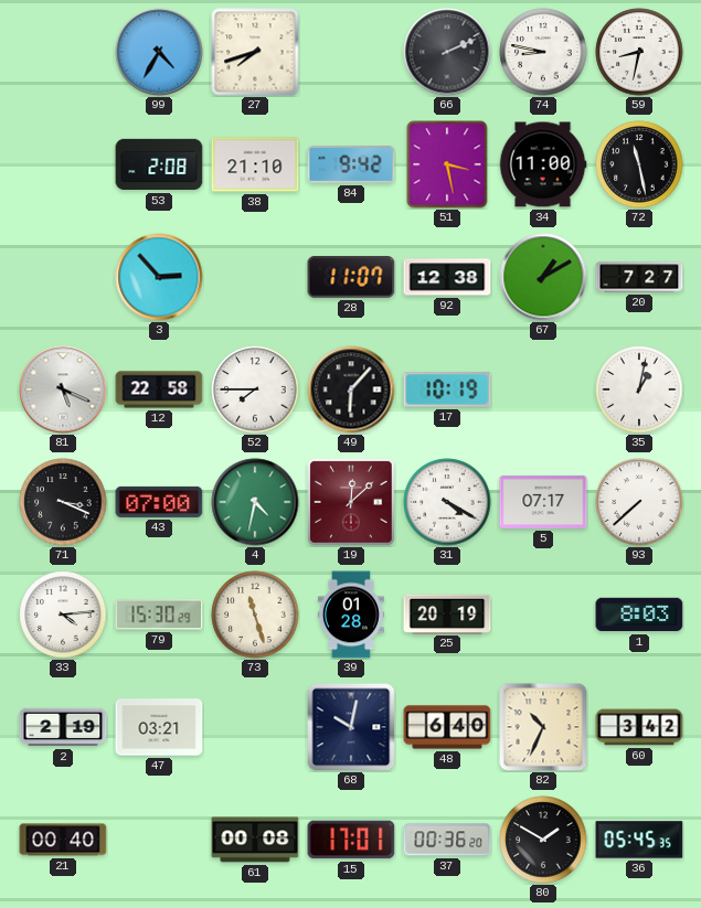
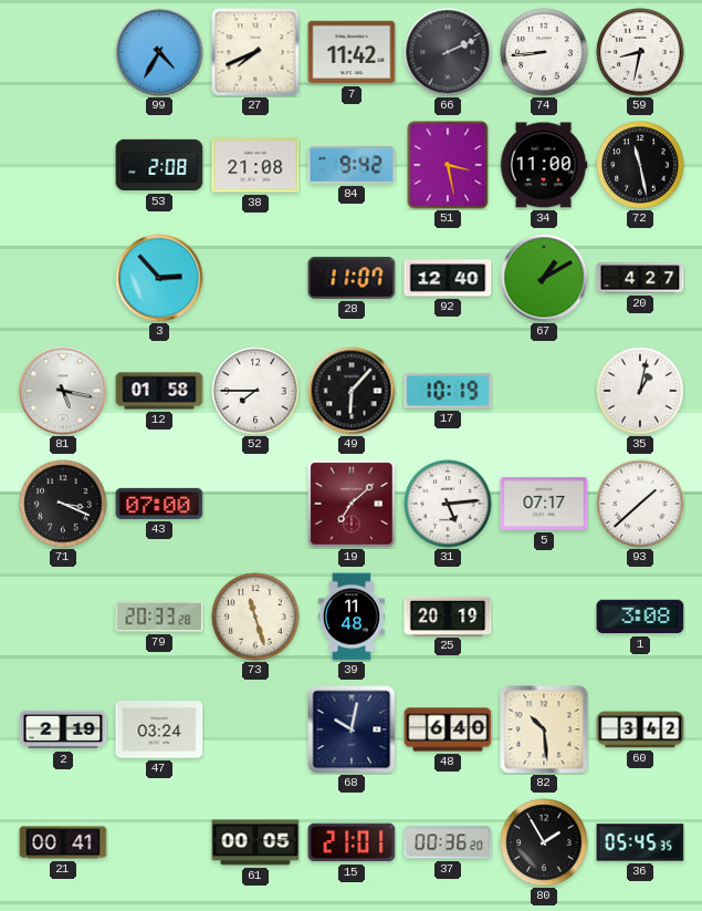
27: 7:42 -> 7:41
7: none -> 11:42
74: 8:47 -> 8:44
38: 21:10 -> 21:08
92: 12:38 -> 12:40
20: 7:27 -> 4:27
81: 5:19 -> 5:17
12: 22:58 -> 01:58
4: 4:32 -> none
19: 12:08 -> 7:08
31: 4:20 -> 5:14
93: 7:38 -> 1:38
33: 4:14 -> none
79: 15:30 -> 20:33
39: 01:28 -> 11:48
1: 8:03 -> 3:08
47: 03:21 -> 03:24
82: 10:34 -> 10:29
21: 00:40 -> 00:41
61: 00:08 -> 00:05
15: 17:01 -> 21:01
80: 1:50 -> 1:55
